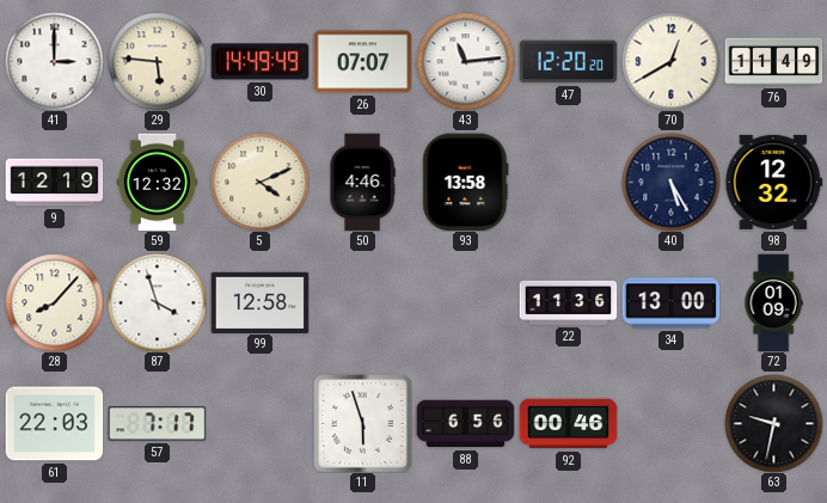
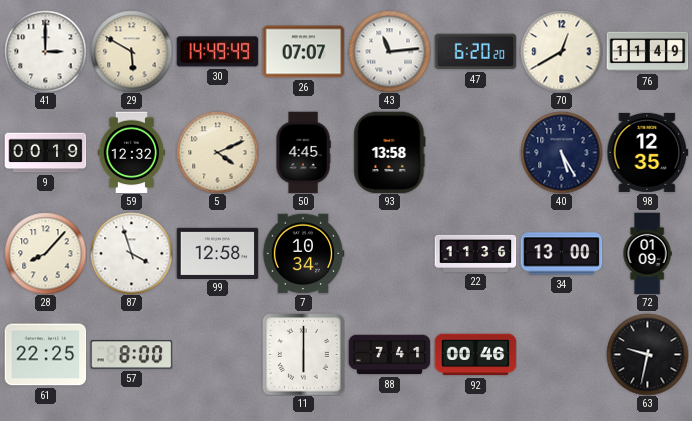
29: 5:46 -> 5:50
47: 12:20 -> 6:20
9: 12:19 -> 00:19
50: 4:46 -> 4:45
98: 12:32 -> 12:35
7: none -> 10:34
61: 22:03 -> 22:25
57: 7:17 -> 8:00
11: 5:57 -> 6:00
88: 6:56 -> 7:41
